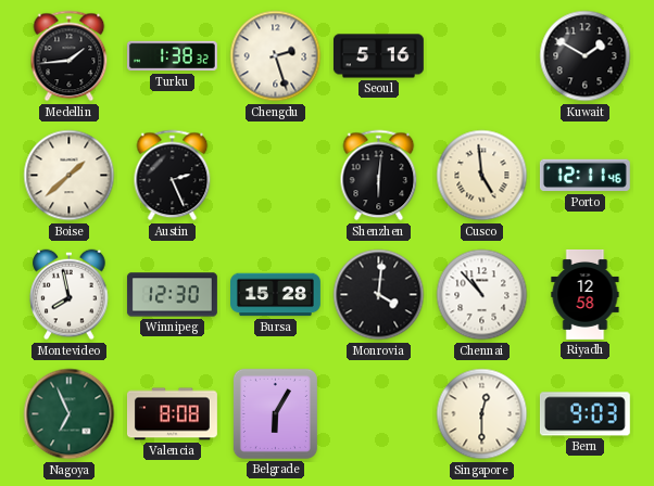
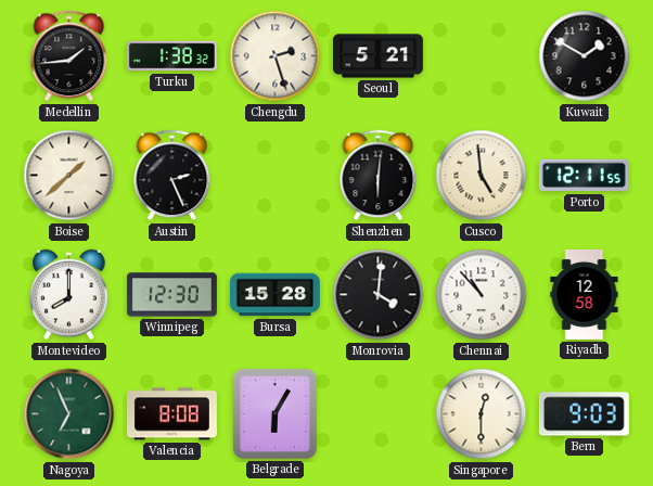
Seoul: 5:16 -> 5:21
Porto: 12:11:46 -> 12:11:55
Montevideo: 7:58 -> 8:00
